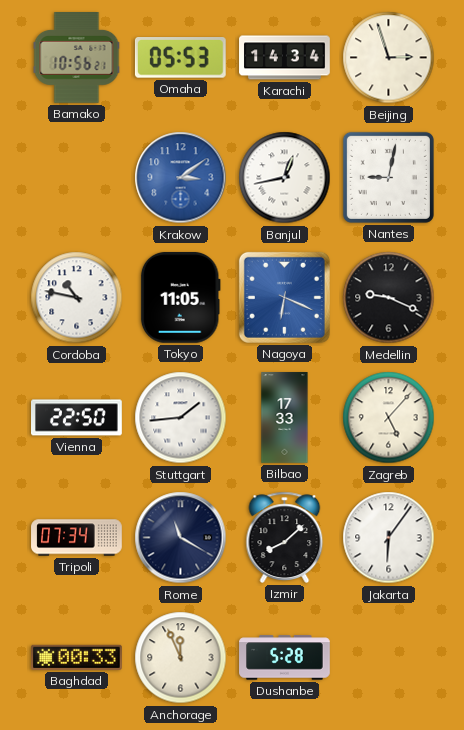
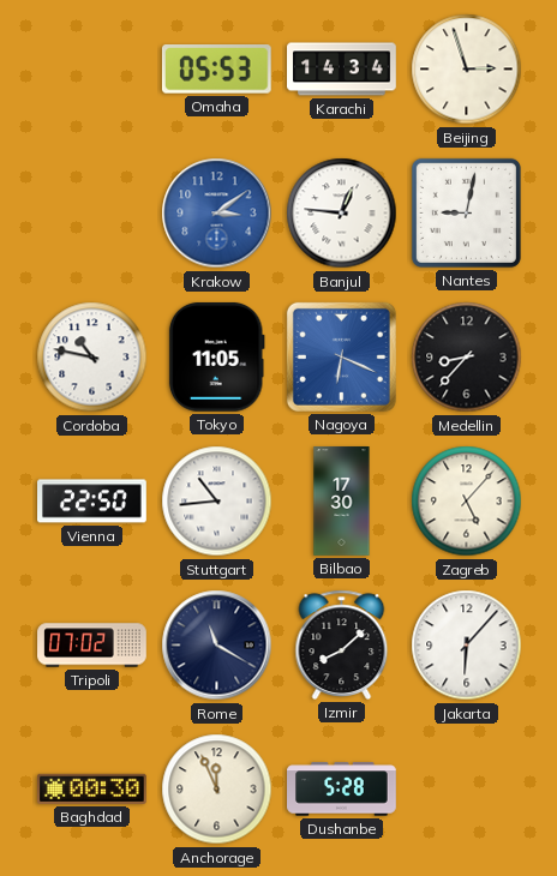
Bamako: 10:56 -> none
Banjul: 12:43 -> 12:46
Medellin: 9:19 -> 8:37
Stuttgart: 1:44 -> 10:44
Bilbao: 17:33 -> 17:30
Tripoli: 07:34 -> 07:02
Jakarta: 6:06 -> 6:07
Baghdad: 00:33 -> 00:30
